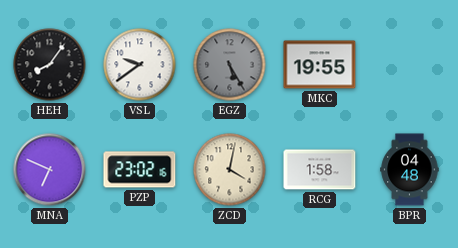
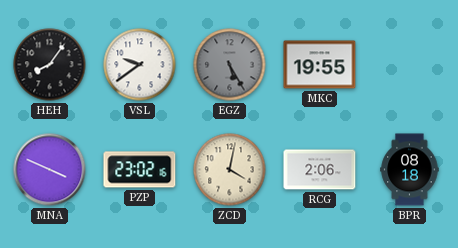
MNA: 6:49 -> 3:49
RCG: 1:58 -> 2:06
BPR: 04:48 -> 08:18
